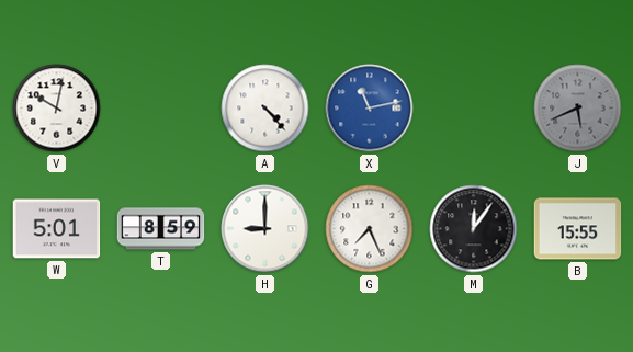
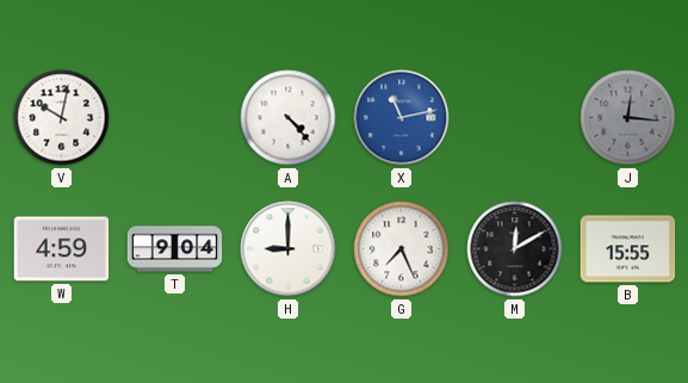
J: 5:41 -> 12:16
W: 5:01 -> 4:59
T: 8:59 -> 9:04
M: 12:06 -> 12:10
